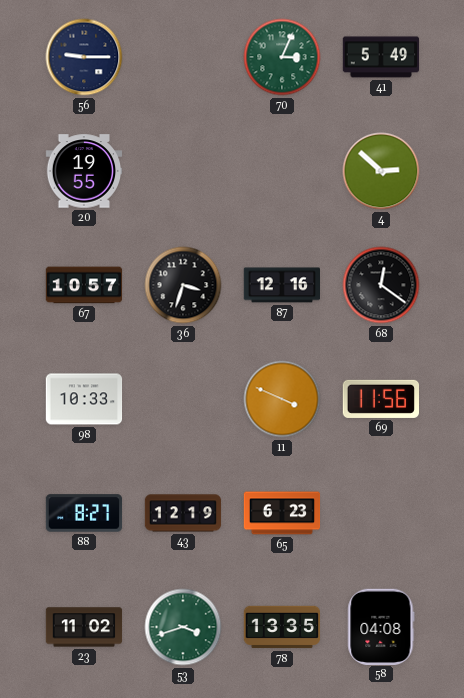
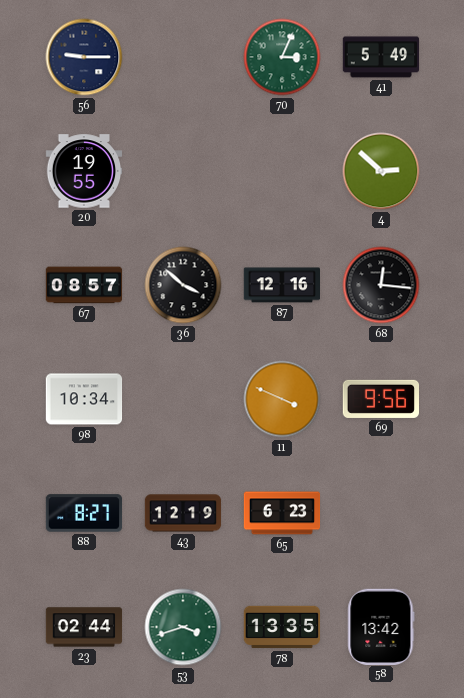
67: 10:57 -> 08:57
36: 3:33 -> 3:52
68: 12:21 -> 12:16
98: 10:33 -> 10:34
69: 11:56 -> 9:56
23: 11:02 -> 02:44
58: 04:08 -> 13:42
